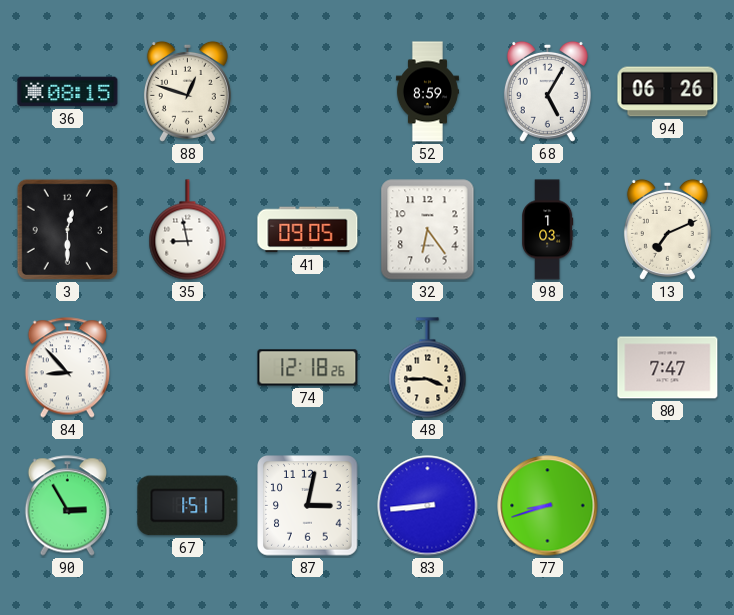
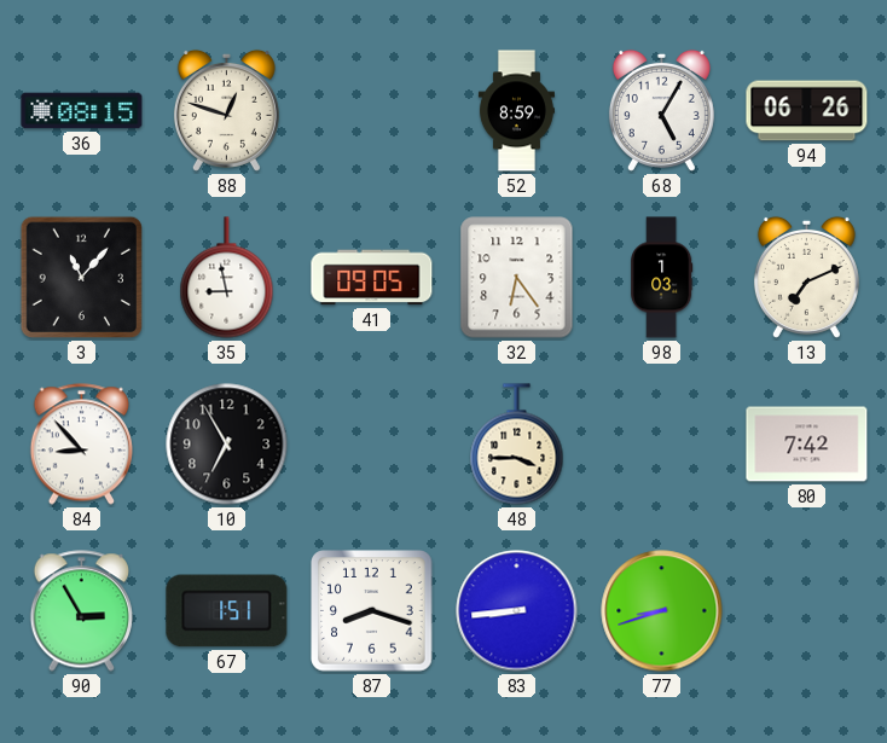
3: 12:30 -> 11:07
10: none -> 6:55
74: 12:18 -> none
80: 7:47 -> 7:42
87: 3:02 -> 8:18
